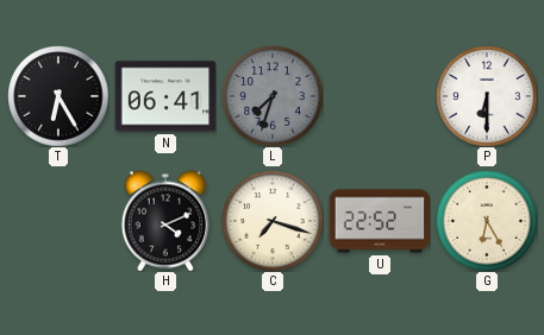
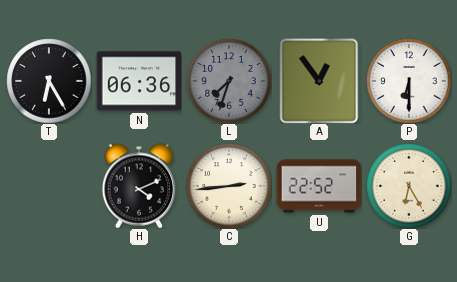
N: 06:41 -> 06:36
A: none -> 12:54
C: 7:18 -> 2:44
